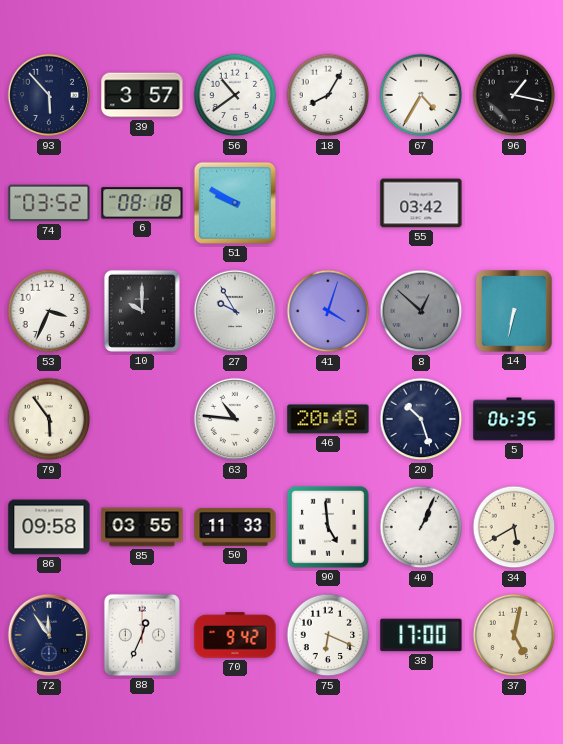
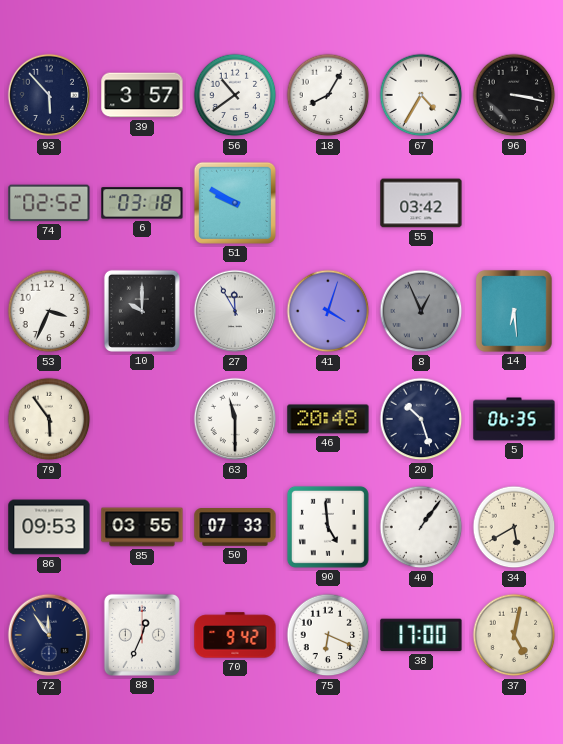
96: 1:17 -> 3:17
74: 03:52 -> 02:52
6: 08:18 -> 03:18
27: 9:55 -> 11:55
8: 12:52 -> 12:56
14: 6:32 -> 6:29
63: 10:46 -> 11:30
86: 09:58 -> 09:53
50: 11:33 -> 07:33
40: 1:04 -> 1:06
